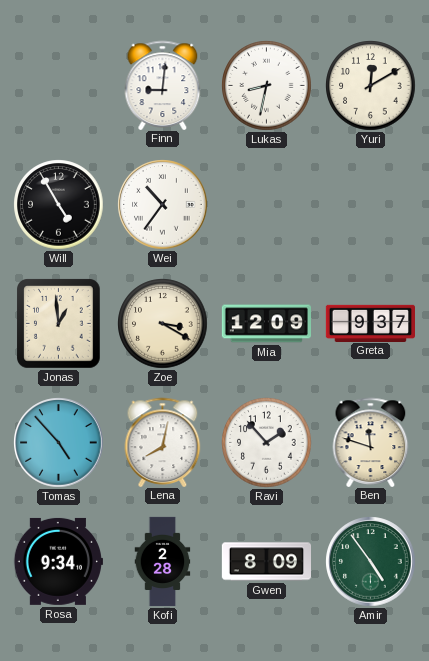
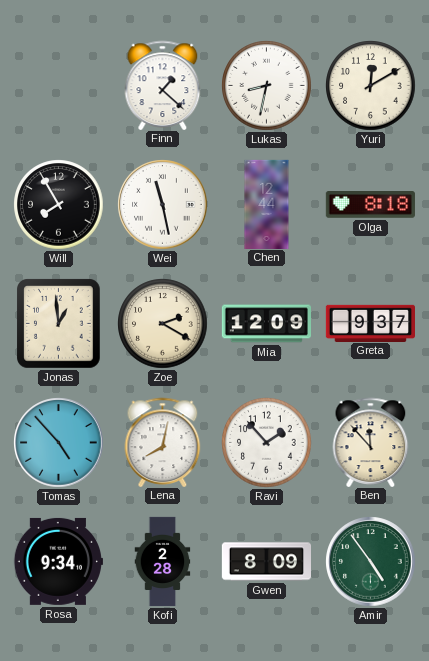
Finn: 9:01 -> 1:22
Will: 4:55 -> 7:55
Wei: 10:36 -> 11:28
Chen: none -> 12:44
Olga: none -> 8:18
Zoe: 3:20 -> 2:20
Ben: 11:48 -> 11:53
